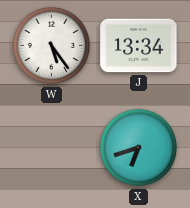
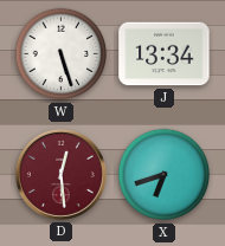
W: 5:24 -> 5:27
D: none -> 12:29
